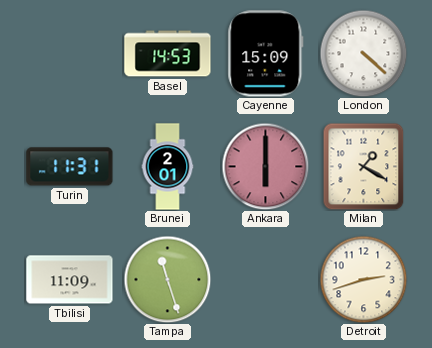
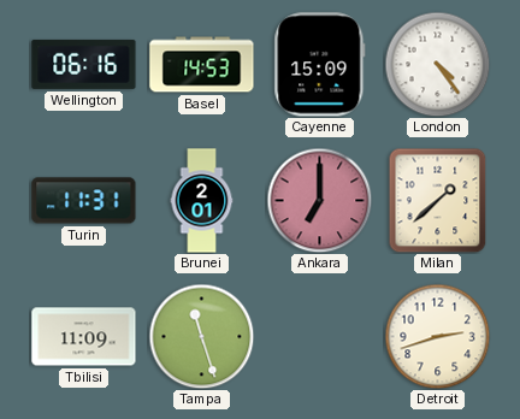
Wellington: none -> 06:16
London: 4:22 -> 4:24
Ankara: 6:00 -> 7:00
Milan: 1:20 -> 1:38
